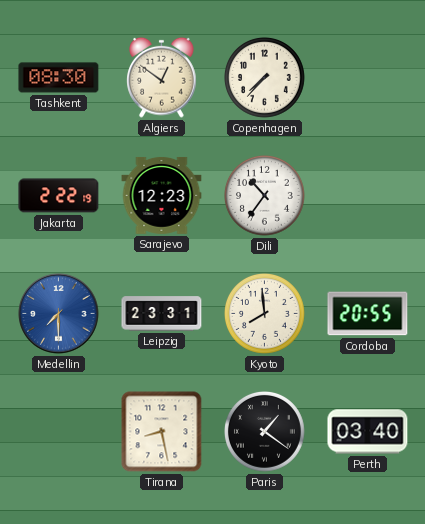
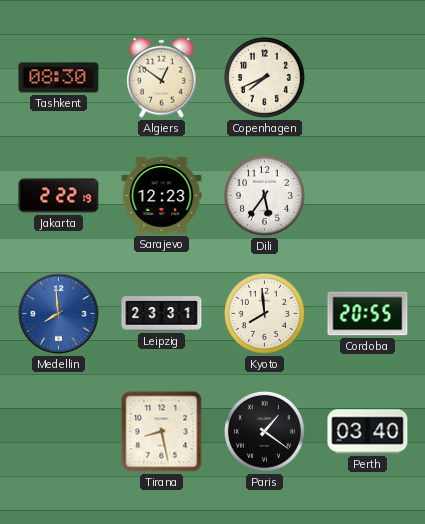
Copenhagen: 7:37 -> 7:41
Dili: 10:36 -> 5:36
Medellin: 7:30 -> 7:59
